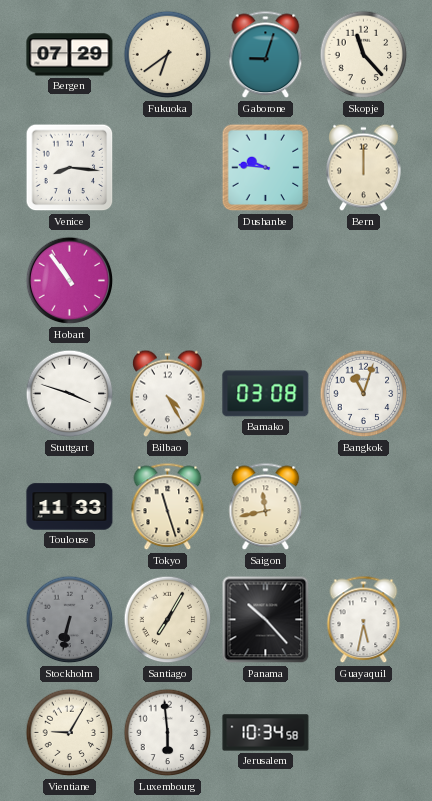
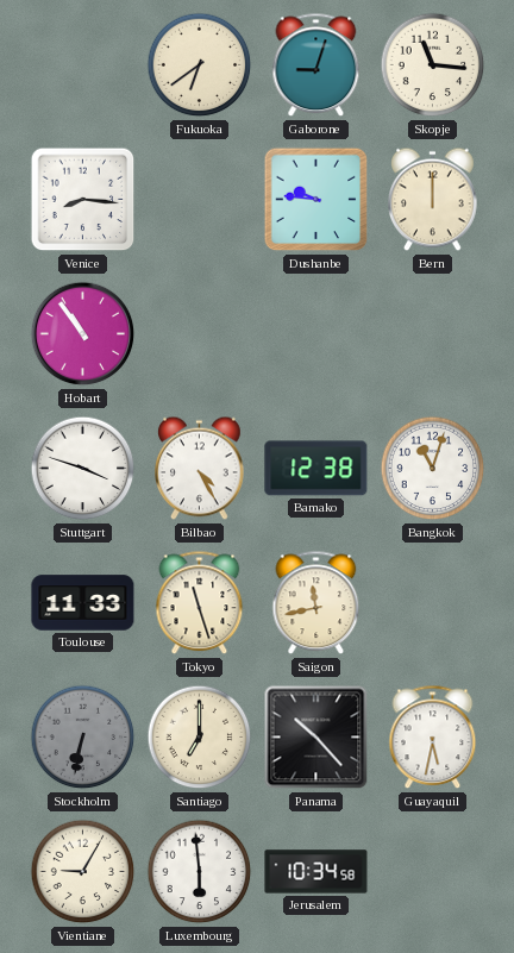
Bergen: 07:29 -> none
Skopje: 11:23 -> 11:16
Bamako: 03:08 -> 12:38
Santiago: 7:05 -> 7:00
